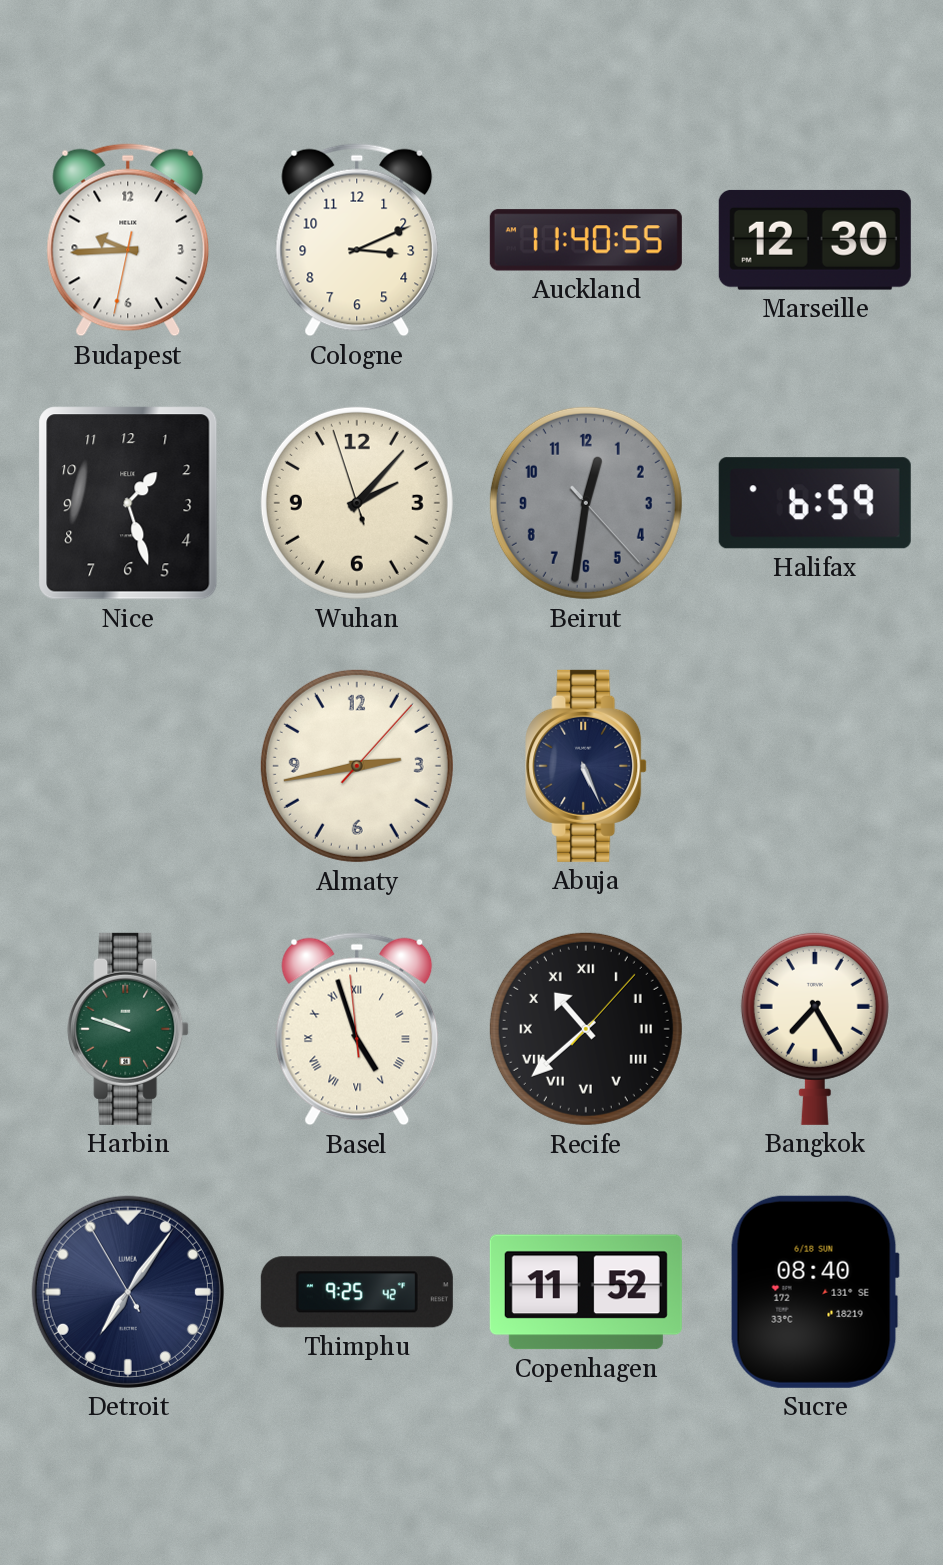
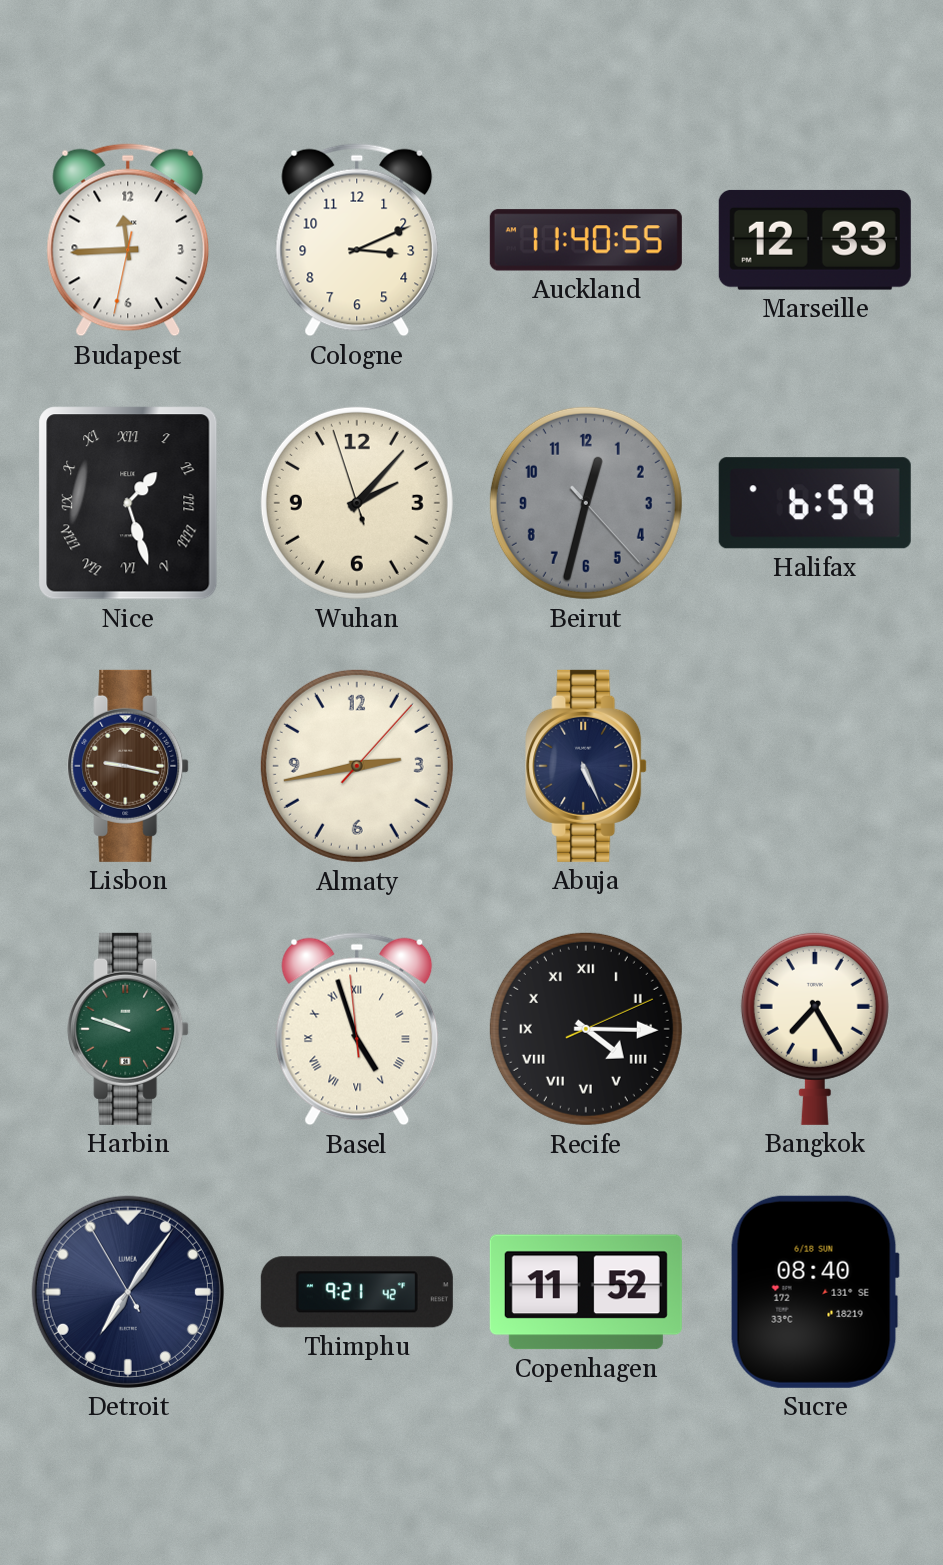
Budapest: 9:44 -> 11:44
Marseille: 12:30 -> 12:33
Nice numerals: Arabic -> Roman
Beirut: 12:31 -> 12:32
Lisbon: none -> 9:17
Recife: 10:38 -> 4:15
Thimphu: 9:25 -> 9:21
